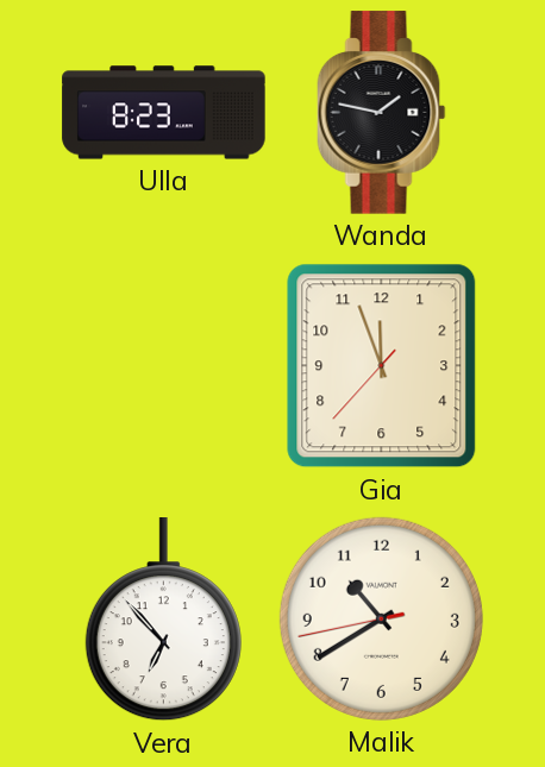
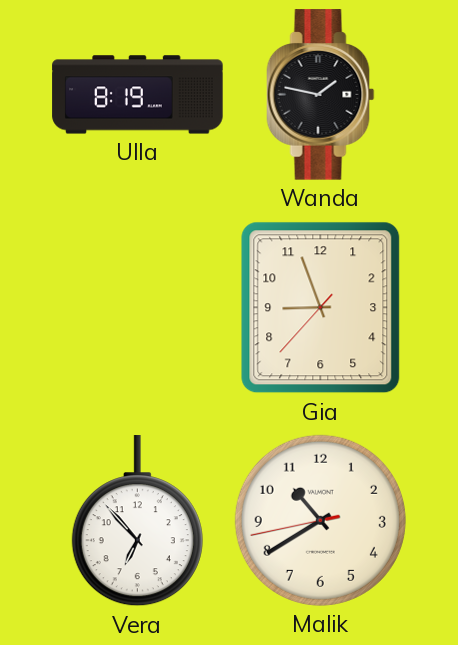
Ulla: 8:23 -> 8:19
Gia: 11:56 -> 8:56
